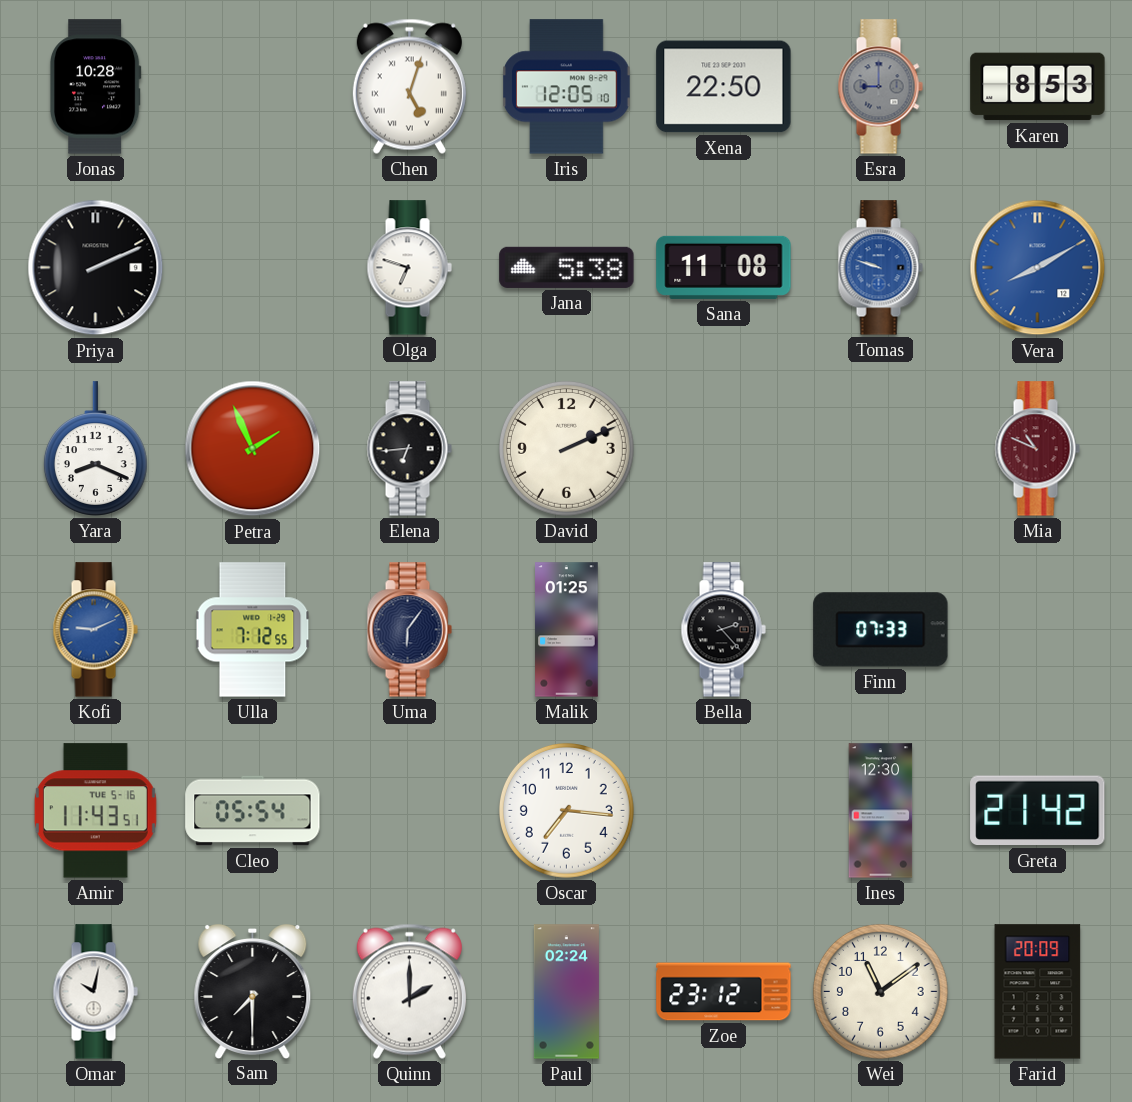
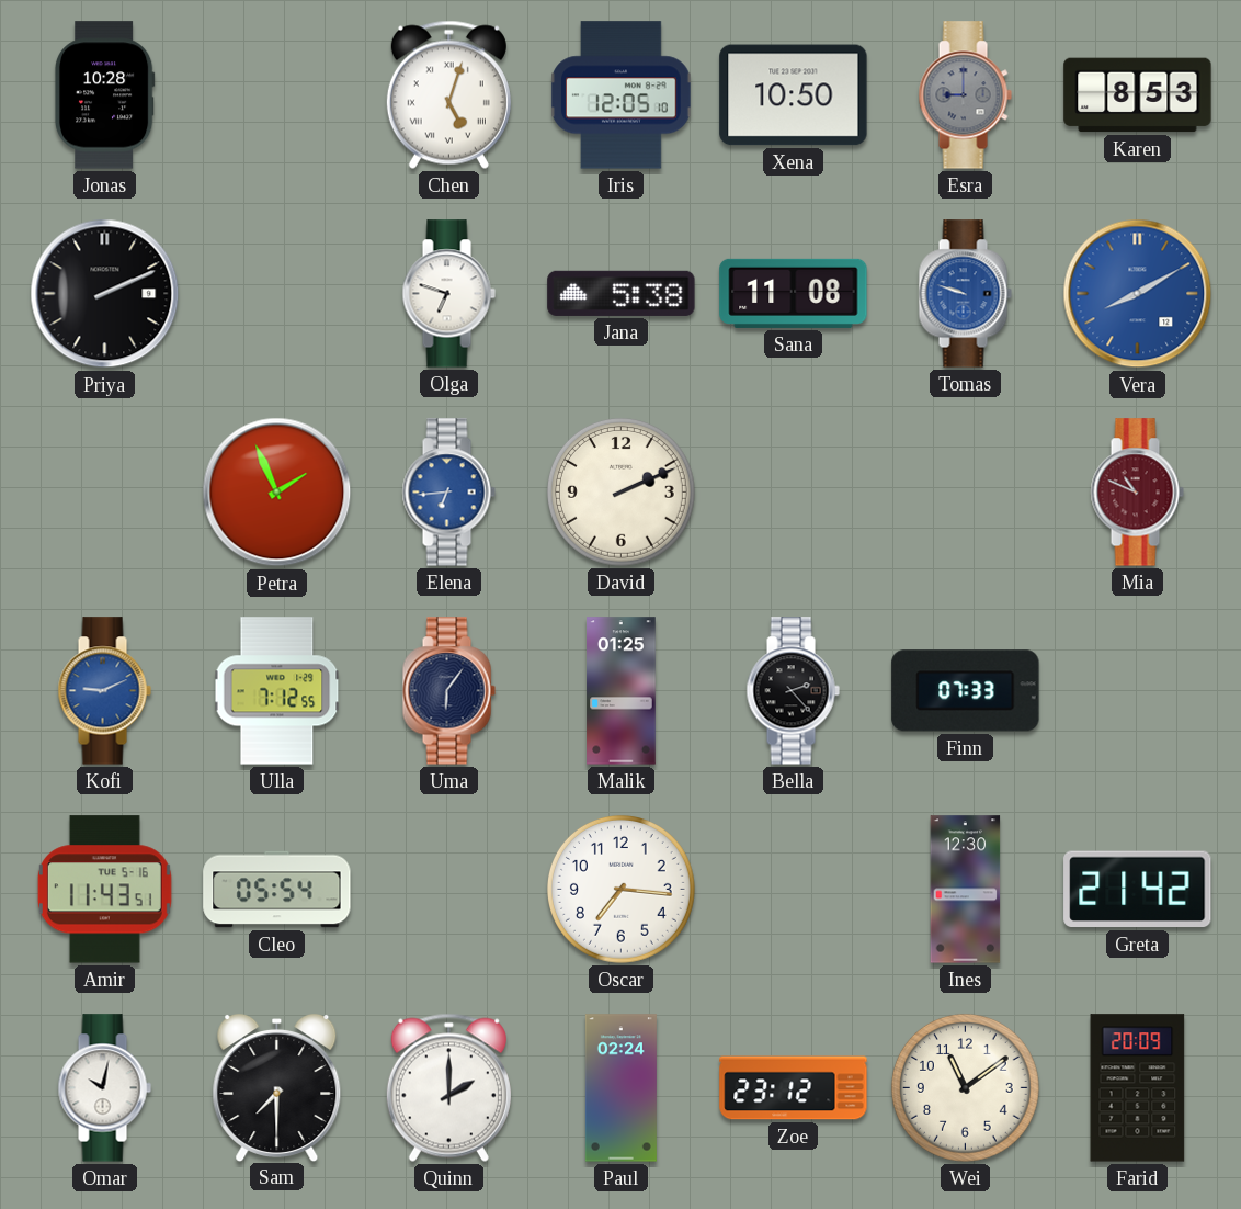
Xena: 22:50 -> 10:50
Yara: 8:19 -> none
Elena dial: black -> blue
